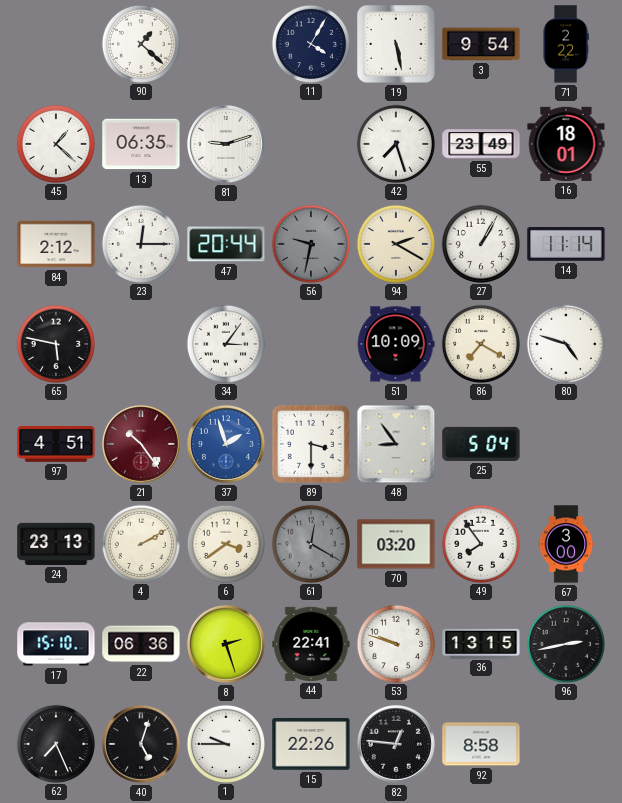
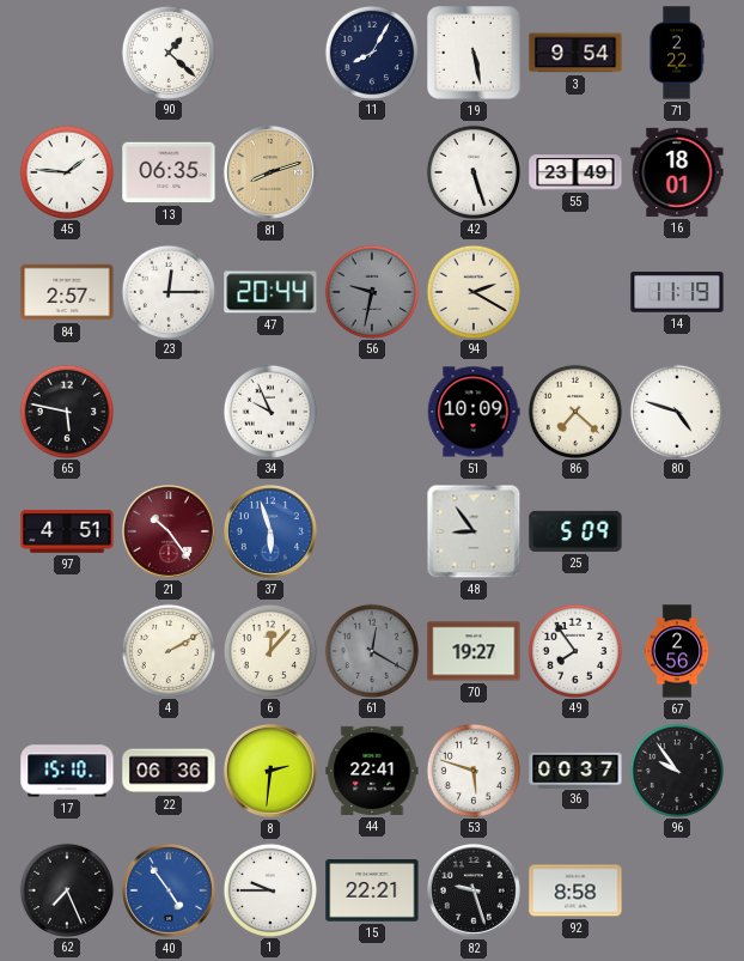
11: 4:05 -> 8:05
45: 1:22 -> 1:46
81: 9:12 -> 8:12
81 dial: white -> champagne
42: 7:27 -> 5:27
84: 2:12 -> 2:57
27: 1:05 -> none
14: 11:14 -> 11:19
34: 3:06 -> 9:56
86: 7:20 -> 7:22
37: 1:57 -> 5:57
89: 3:30 -> none
25: 5:04 -> 5:09
24: 23:13 -> none
6: 3:39 -> 12:07
70: 03:20 -> 19:27
67: 3:00 -> 2:56
8: 2:27 -> 2:31
53: 9:48 -> 5:48
36: 13:15 -> 00:37
96: 2:43 -> 9:54
40: 5:03 -> 4:54
40 dial: black -> blue
15: 22:26 -> 22:21
82: 12:46 -> 9:27
